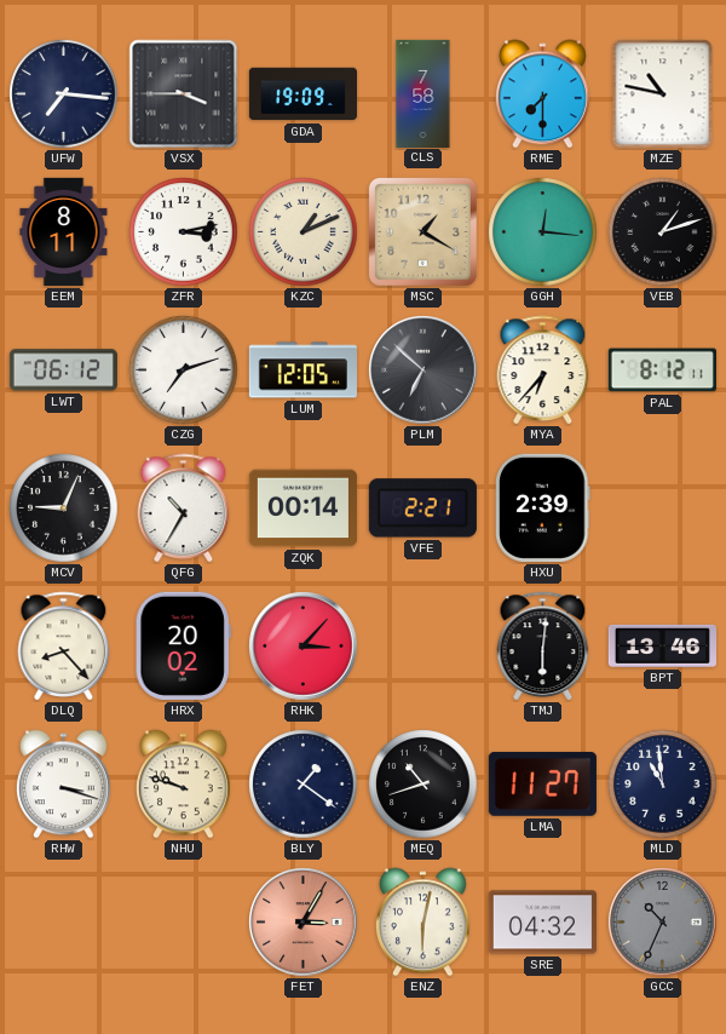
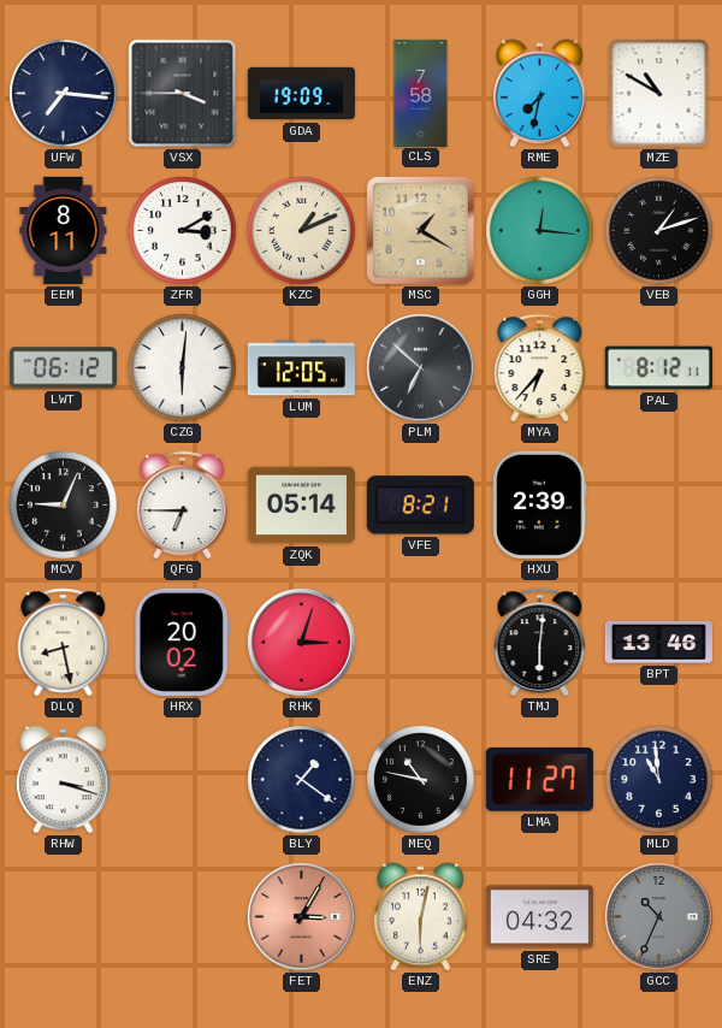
RME: 7:30 -> 7:32
MZE: 10:47 -> 10:50
ZFR: 3:13 -> 3:10
CZG: 7:12 -> 6:01
QFG: 10:35 -> 6:45
ZQK: 00:14 -> 05:14
VFE: 2:21 -> 8:21
DLQ: 8:23 -> 8:28
RHK: 3:07 -> 3:03
NHU: 9:48 -> none
MEQ: 10:42 -> 10:47
